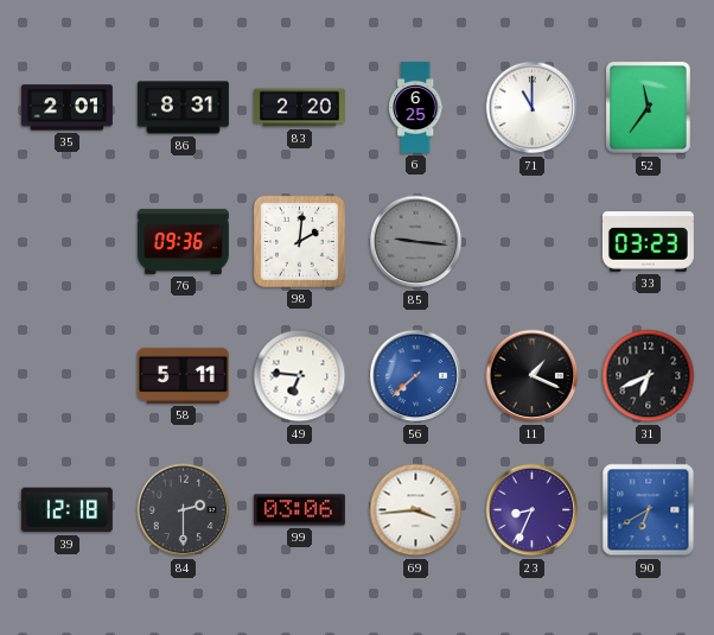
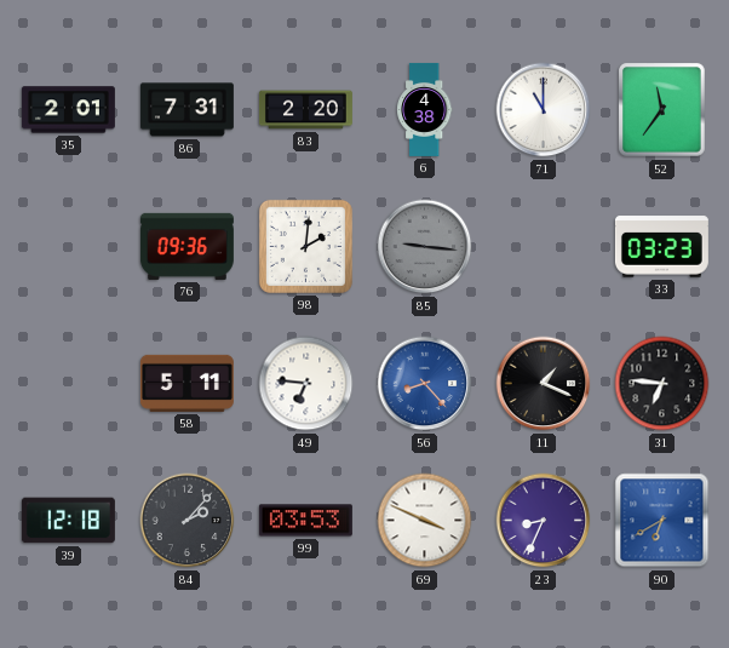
86: 8:31 -> 7:31
6: 6:25 -> 4:38
56: 7:38 -> 8:23
31: 6:41 -> 6:46
84: 2:30 -> 2:07
99: 03:06 -> 03:53
69: 3:44 -> 3:49
